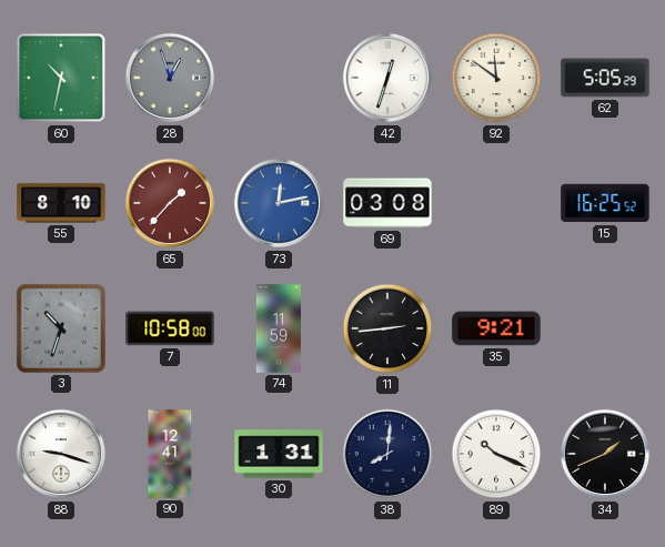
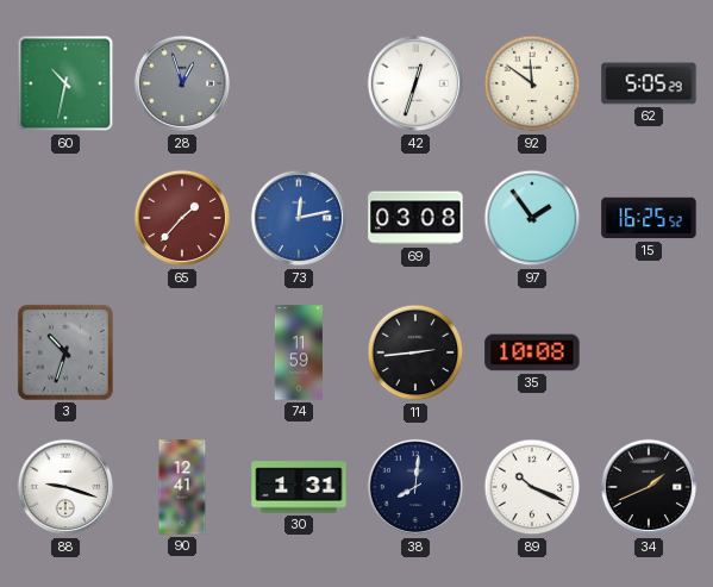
55: 8:10 -> none
97: none -> 1:54
7: 10:58 -> none
35: 9:21 -> 10:08
